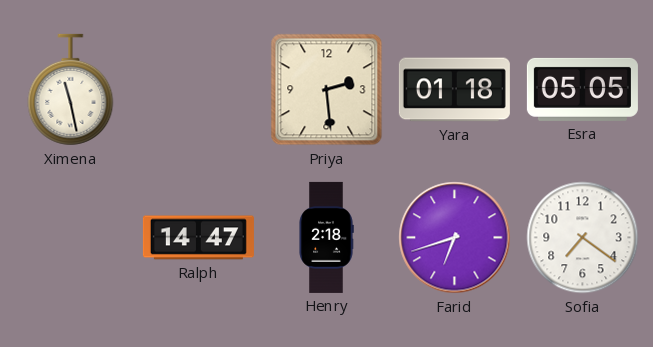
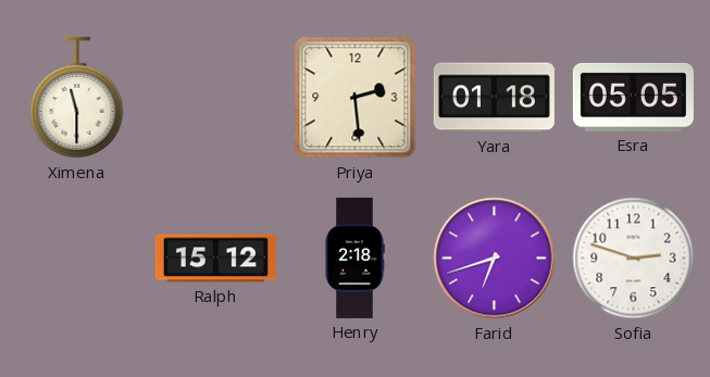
Ximena: 11:28 -> 11:30
Ralph: 14:47 -> 15:12
Sofia: 7:21 -> 2:48
